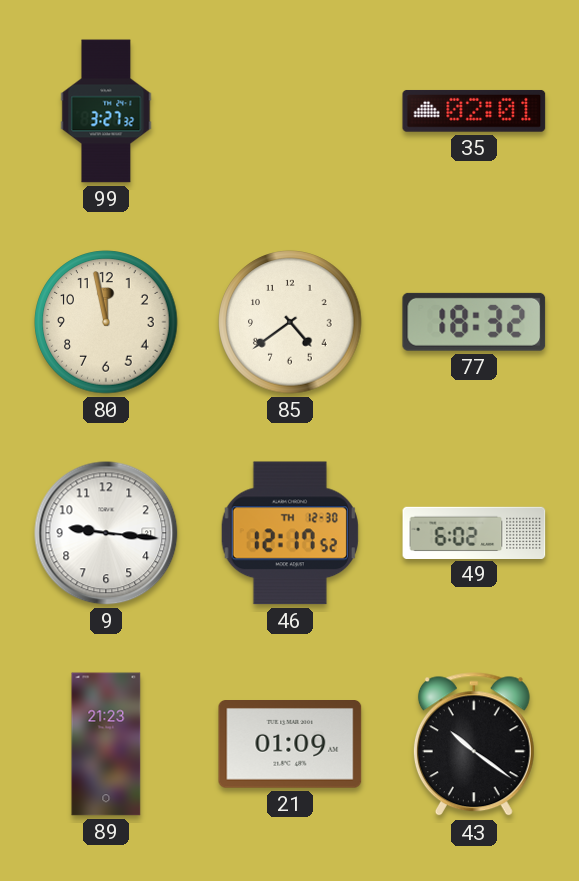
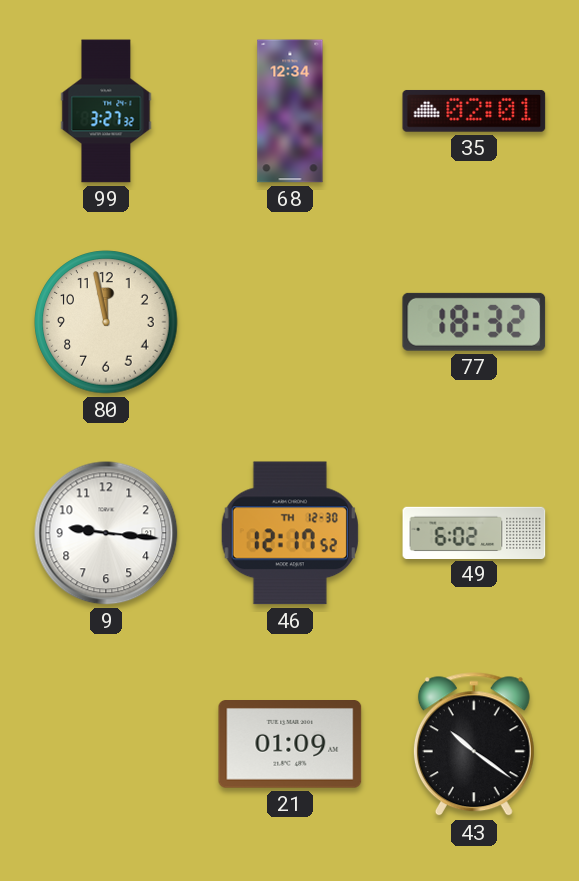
68: none -> 12:34
85: 4:39 -> none
89: 21:23 -> none
